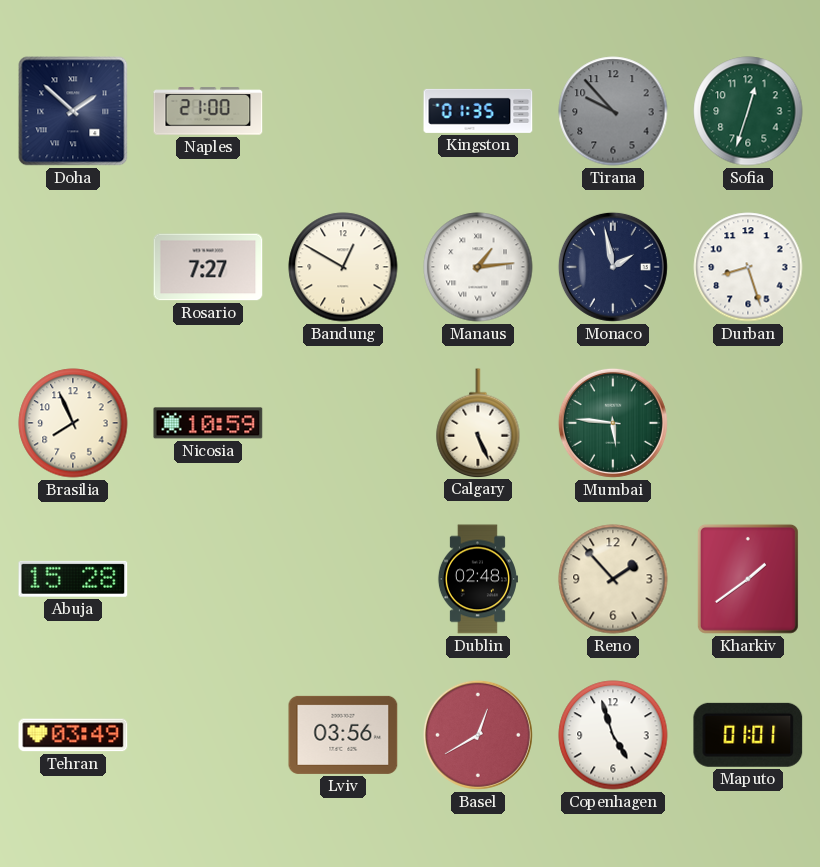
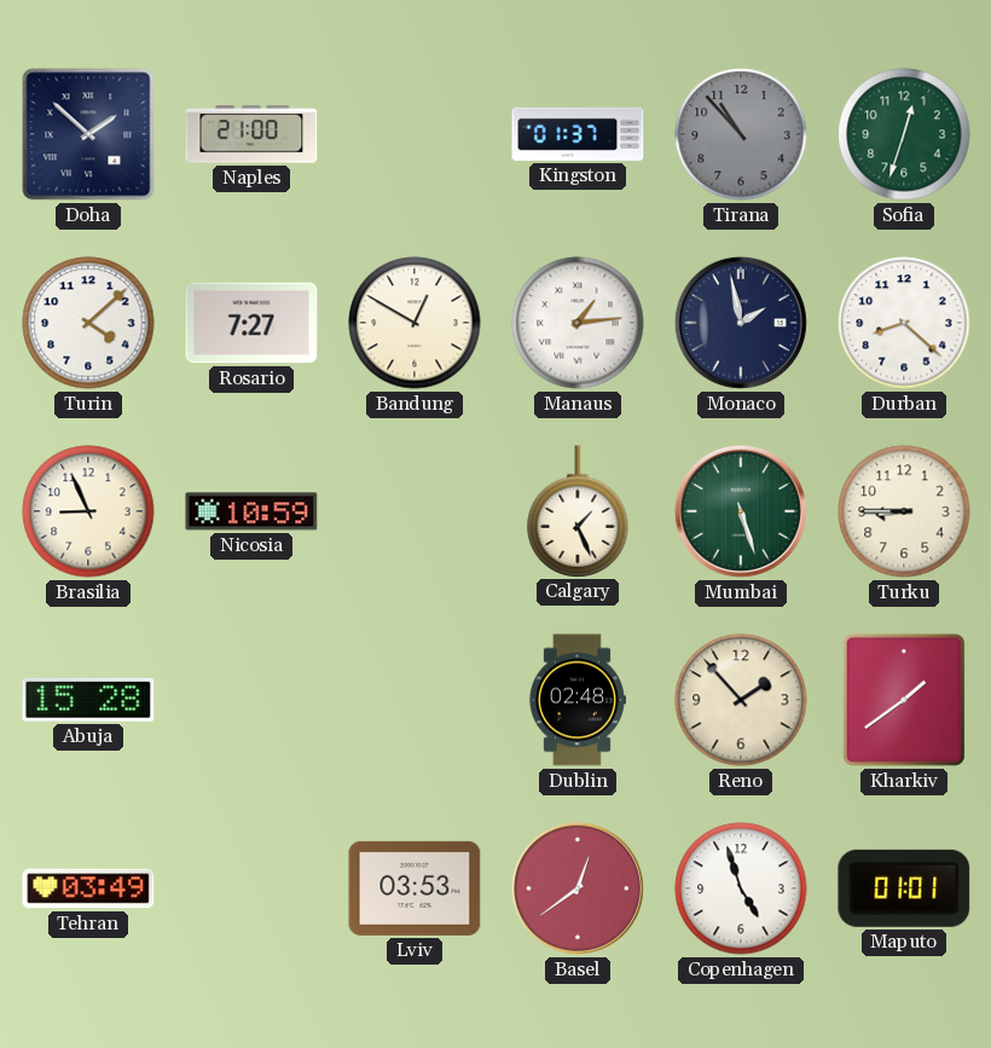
Kingston: 01:35 -> 01:37
Tirana: 9:53 -> 10:53
Turin: none -> 4:08
Durban: 8:27 -> 8:22
Brasilia: 7:56 -> 8:56
Calgary: 5:26 -> 1:26
Mumbai: 5:46 -> 5:27
Turku: none -> 8:45
Lviv: 03:56 -> 03:53
Basel: 12:40 -> 12:39
